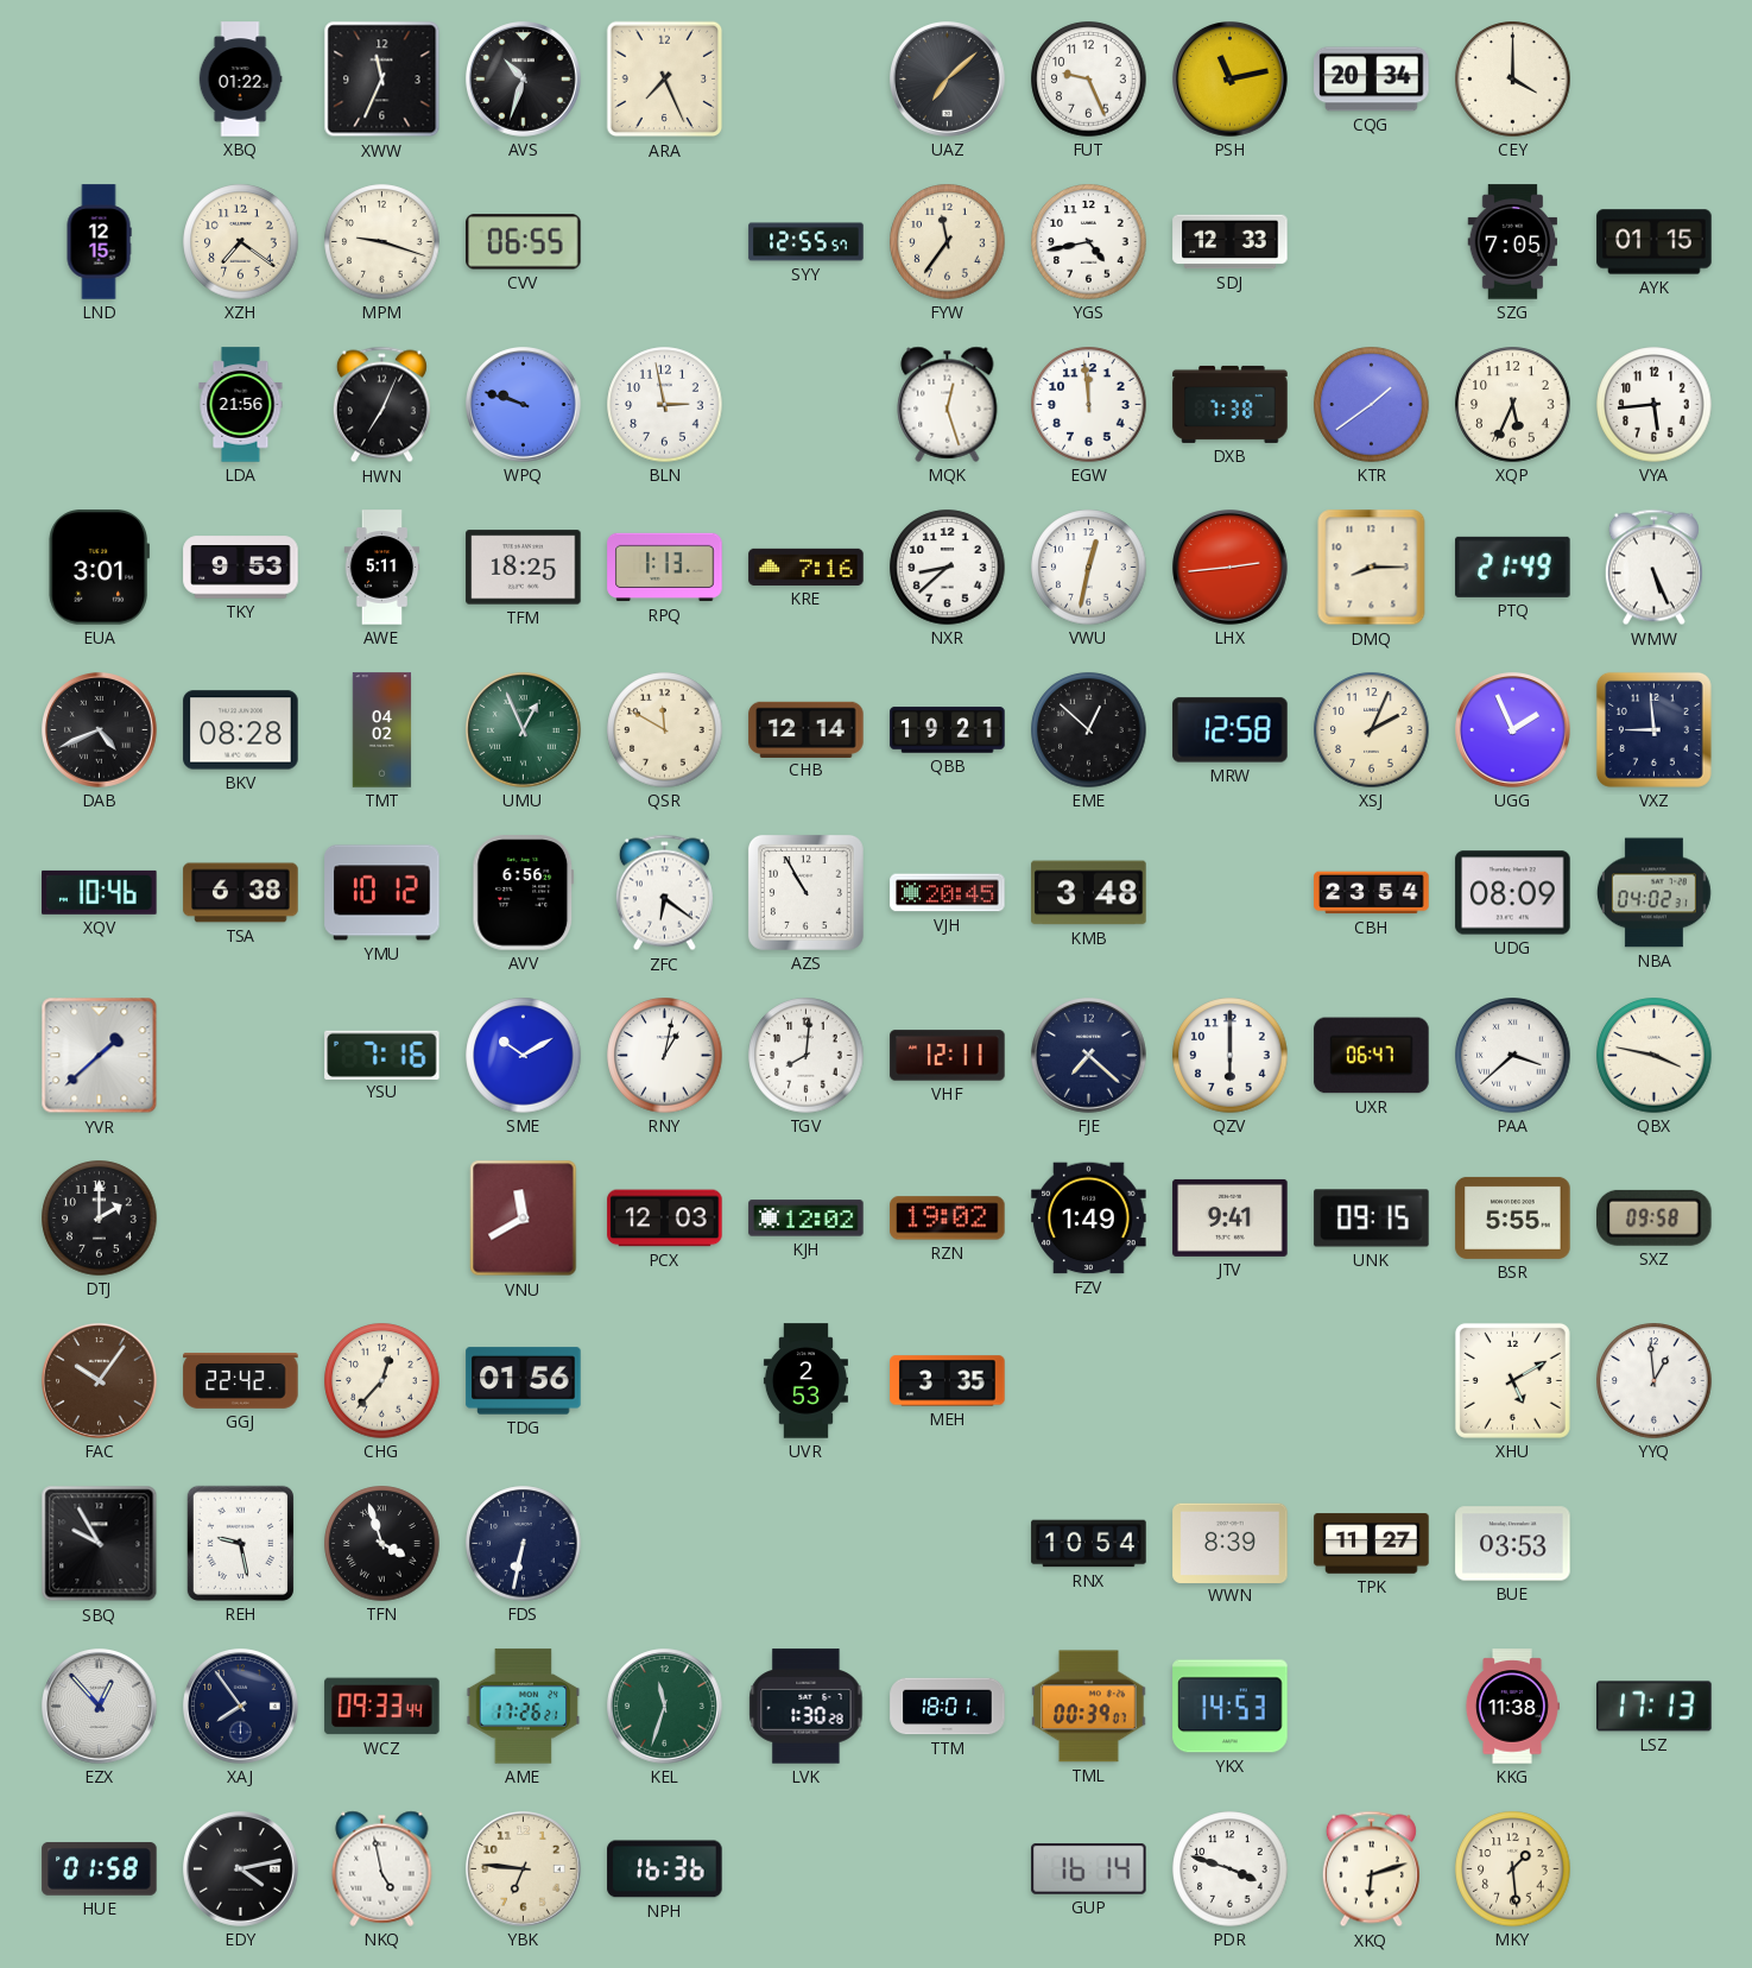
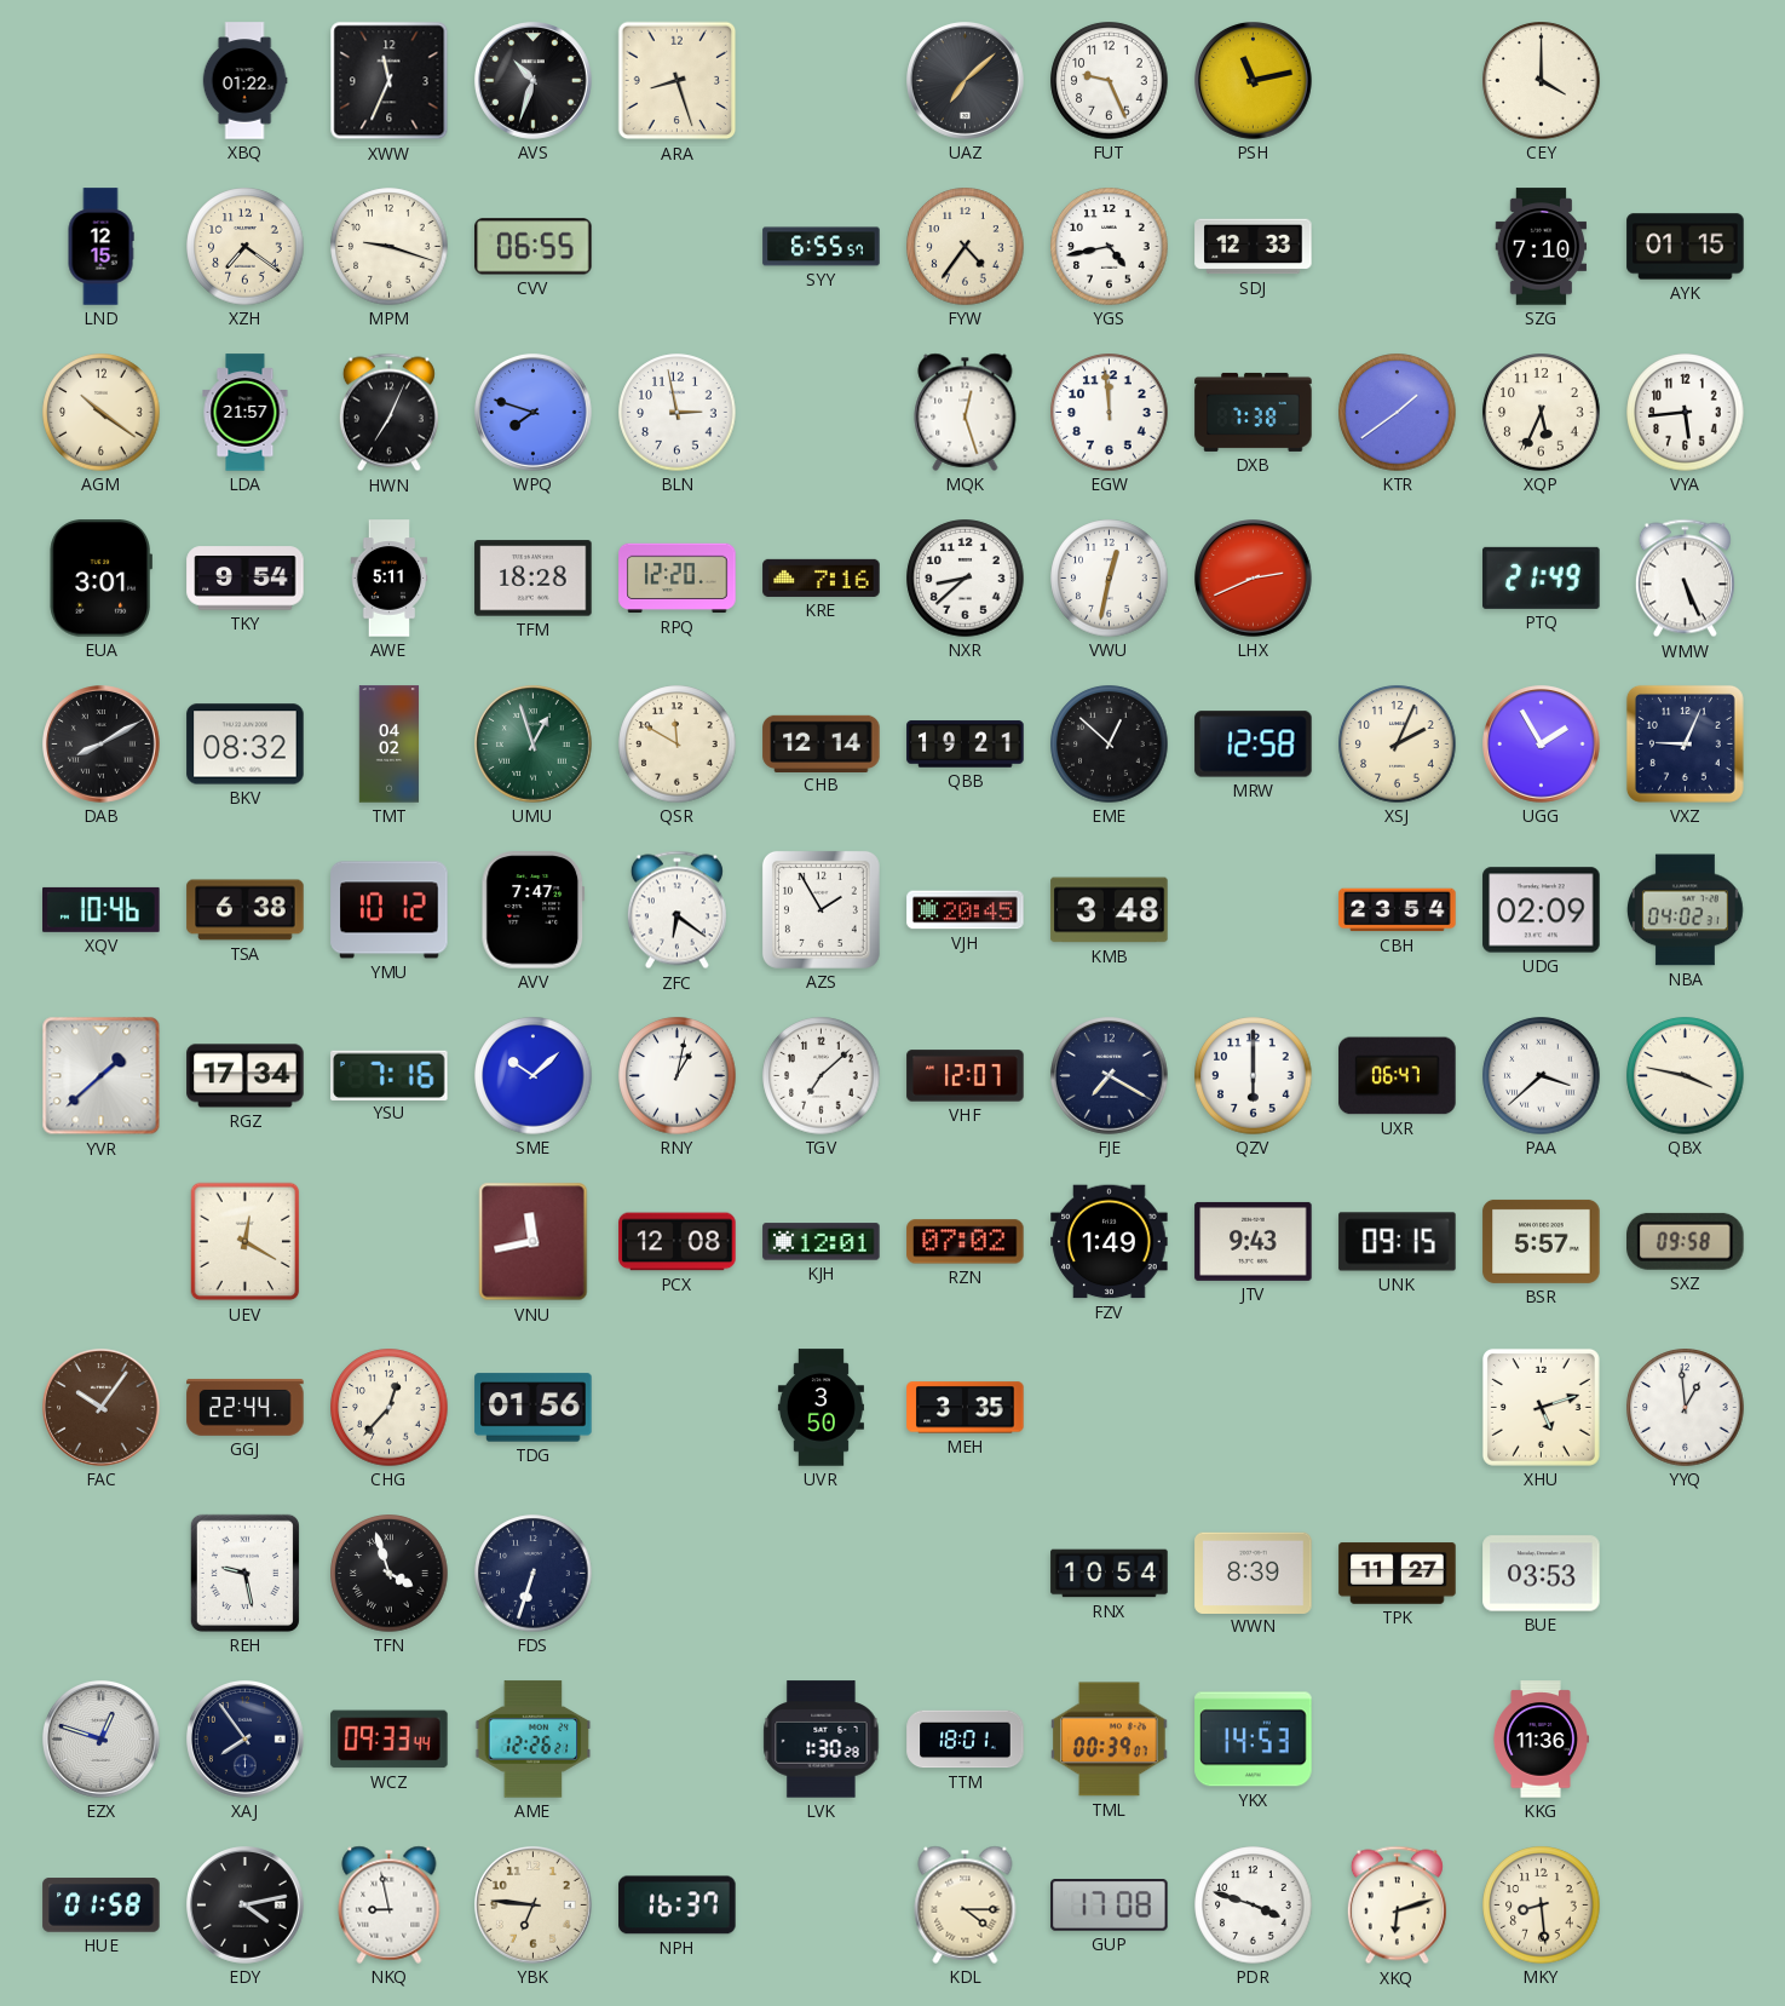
ARA: 7:26 -> 8:27
CQG: 20:34 -> none
SYY: 12:55 -> 6:55
FYW: 11:36 -> 4:36
SZG: 7:05 -> 7:10
AGM: none -> 10:21
LDA: 21:56 -> 21:57
WPQ: 9:48 -> 7:48
TKY: 9:53 -> 9:54
TFM: 18:25 -> 18:28
RPQ: 1:13 -> 12:20
LHX: 2:44 -> 2:41
DMQ: 8:15 -> none
DAB: 4:41 -> 8:10
BKV: 08:28 -> 08:32
UMU: 12:56 -> 12:57
UGG: 1:56 -> 1:55
VXZ: 8:59 -> 9:04
AVV: 6:56 -> 7:47
AZS: 10:55 -> 1:55
UDG: 08:09 -> 02:09
RGZ: none -> 17:34
SME: 10:10 -> 10:08
TGV: 8:01 -> 7:08
VHF: 12:11 -> 12:07
FJE: 7:22 -> 7:20
DTJ: 2:00 -> none
UEV: none -> 12:20
VNU: 11:40 -> 11:43
PCX: 12:03 -> 12:08
KJH: 12:02 -> 12:01
RZN: 19:02 -> 07:02
JTV: 9:41 -> 9:43
BSR: 5:55 -> 5:57
GGJ: 22:42 -> 22:44
UVR: 2:53 -> 3:50
XHU: 5:10 -> 5:12
SBQ: 9:55 -> none
FDS: 6:32 -> 6:33
EZX: 12:53 -> 12:48
AME: 17:26 -> 12:26
KEL: 11:33 -> none
KKG: 11:38 -> 11:36
LSZ: 17:13 -> none
NKQ: 4:58 -> 8:58
NPH: 16:36 -> 16:37
KDL: none -> 4:15
GUP: 16:14 -> 17:08
MKY: 1:29 -> 8:29
